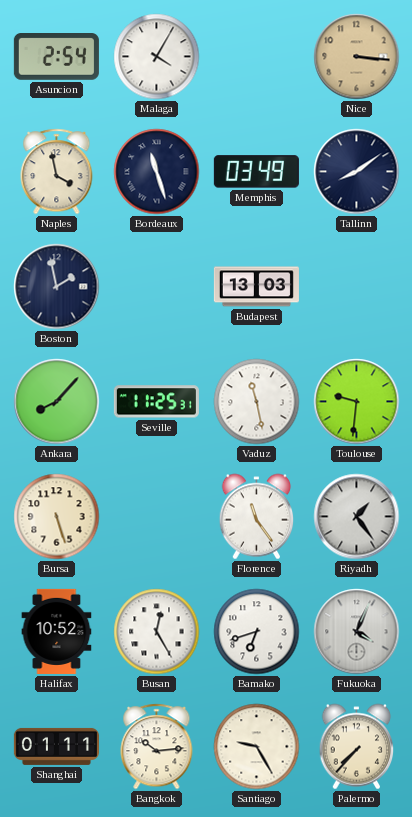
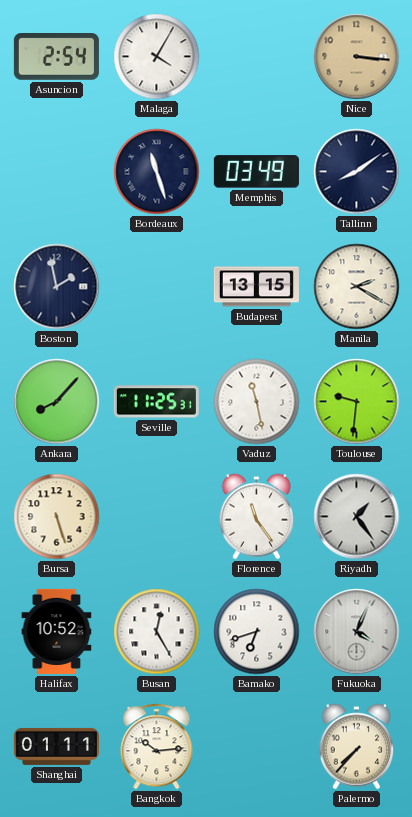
Naples: 3:58 -> none
Budapest: 13:03 -> 13:15
Manila: none -> 2:20
Santiago: 9:25 -> none
